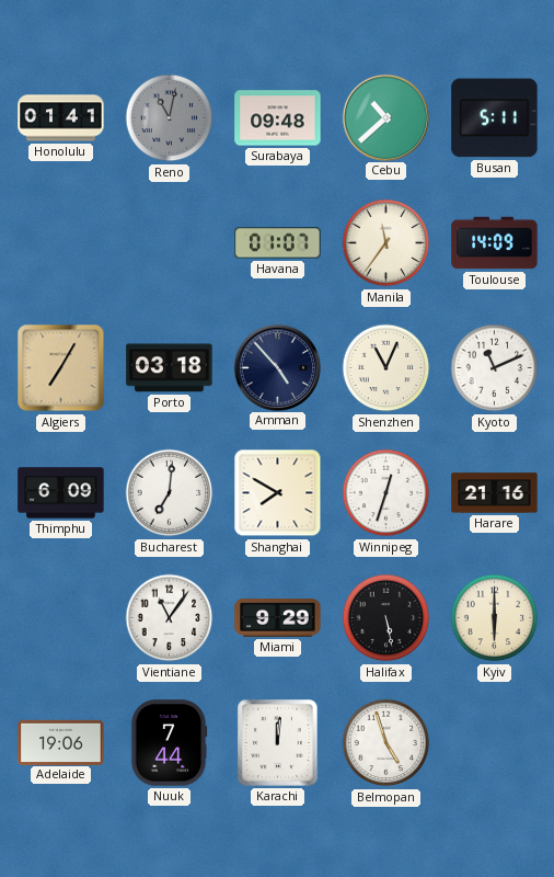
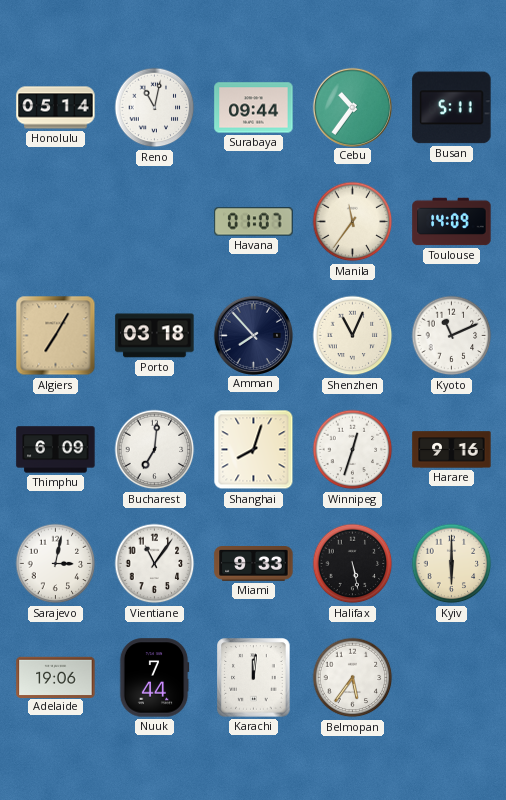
Honolulu: 01:41 -> 05:14
Reno dial: grey -> white
Surabaya: 09:48 -> 09:44
Cebu: 10:38 -> 10:36
Amman: 4:53 -> 7:53
Shanghai: 7:50 -> 8:03
Harare: 21:16 -> 9:16
Sarajevo: none -> 3:02
Miami: 9:29 -> 9:33
Belmopan: 4:57 -> 5:36
